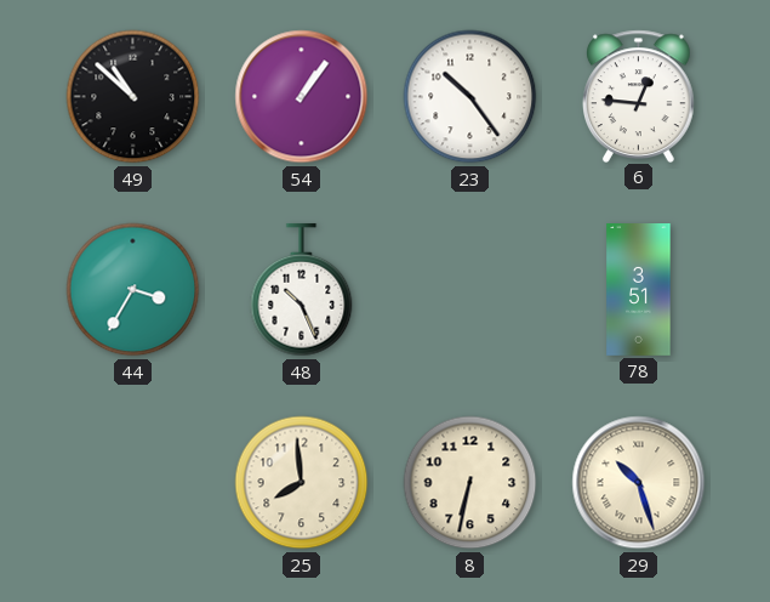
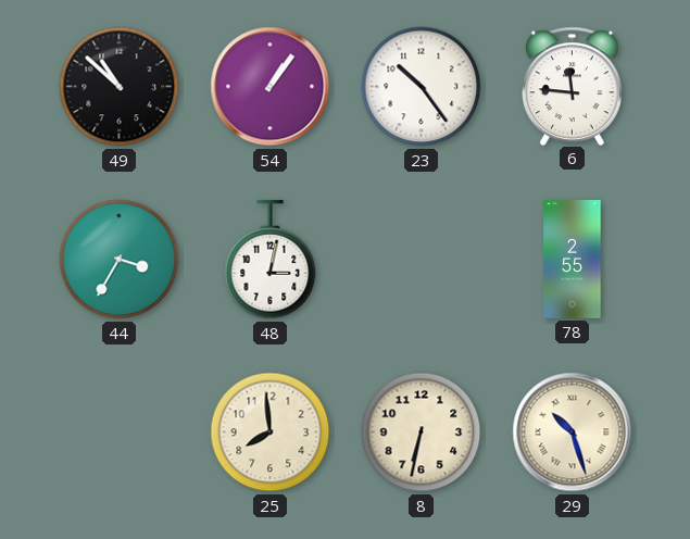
6: 12:46 -> 11:46
48: 10:26 -> 3:02
78: 3:51 -> 2:55
